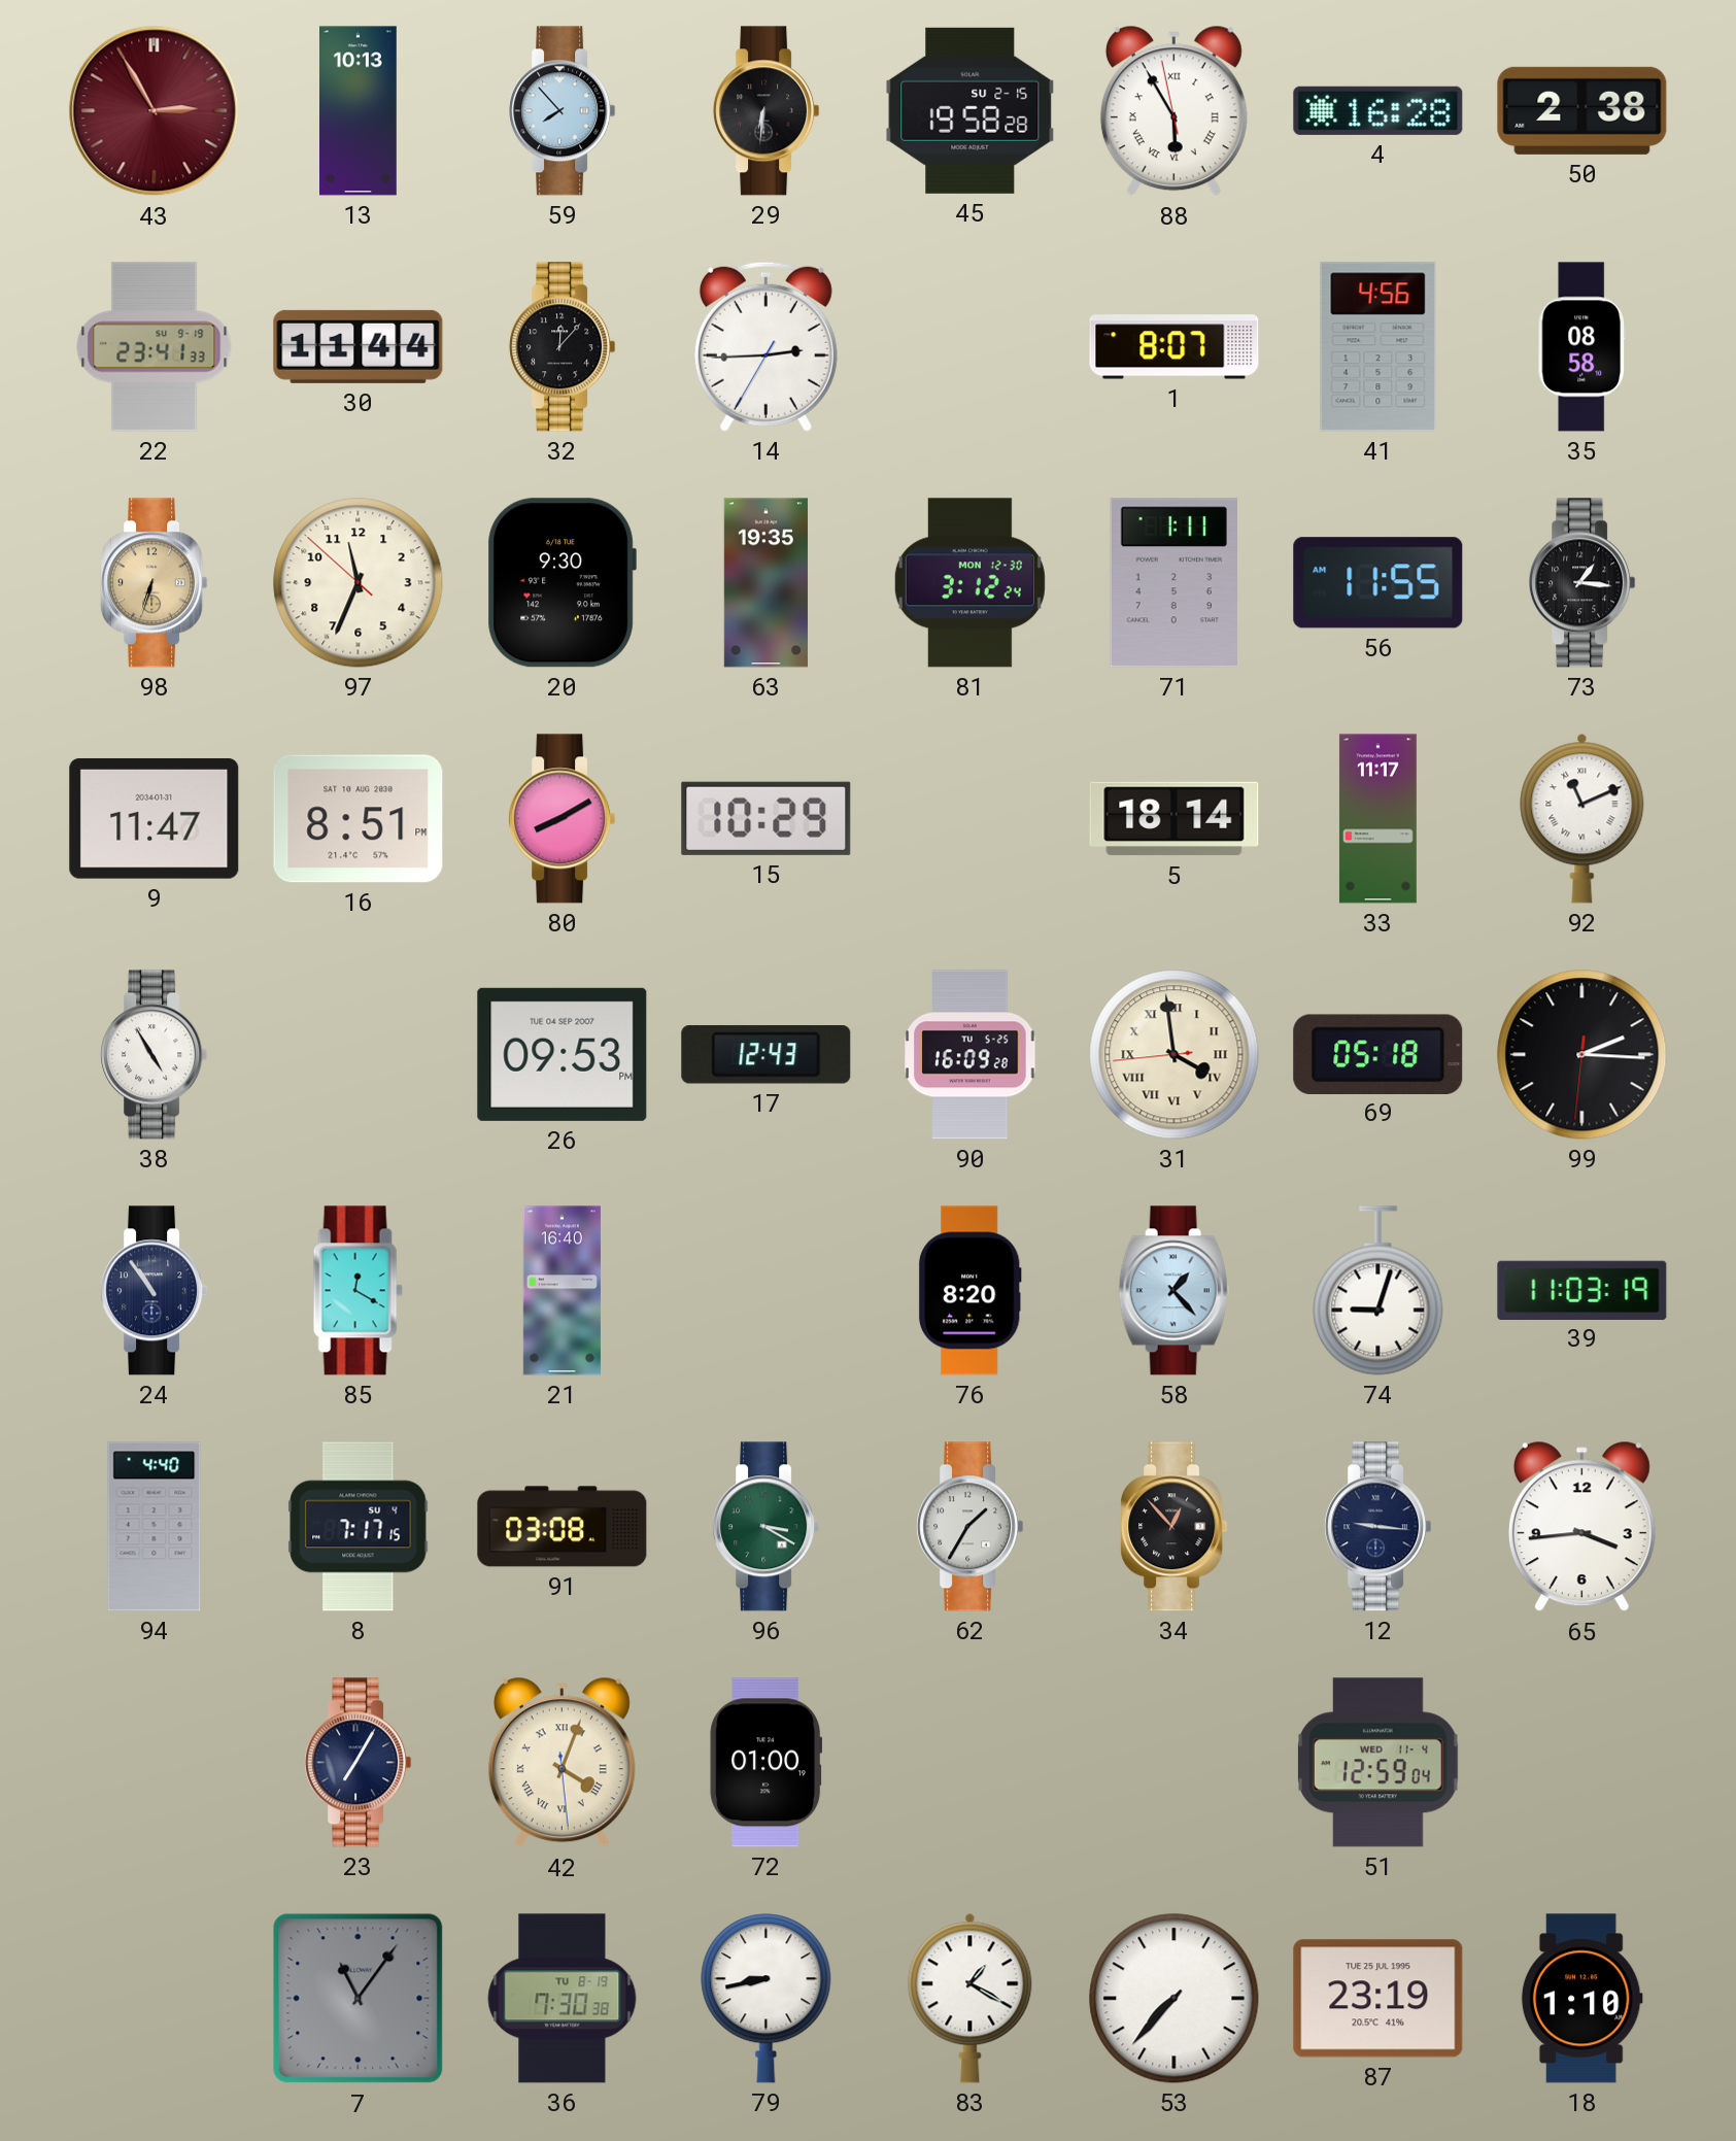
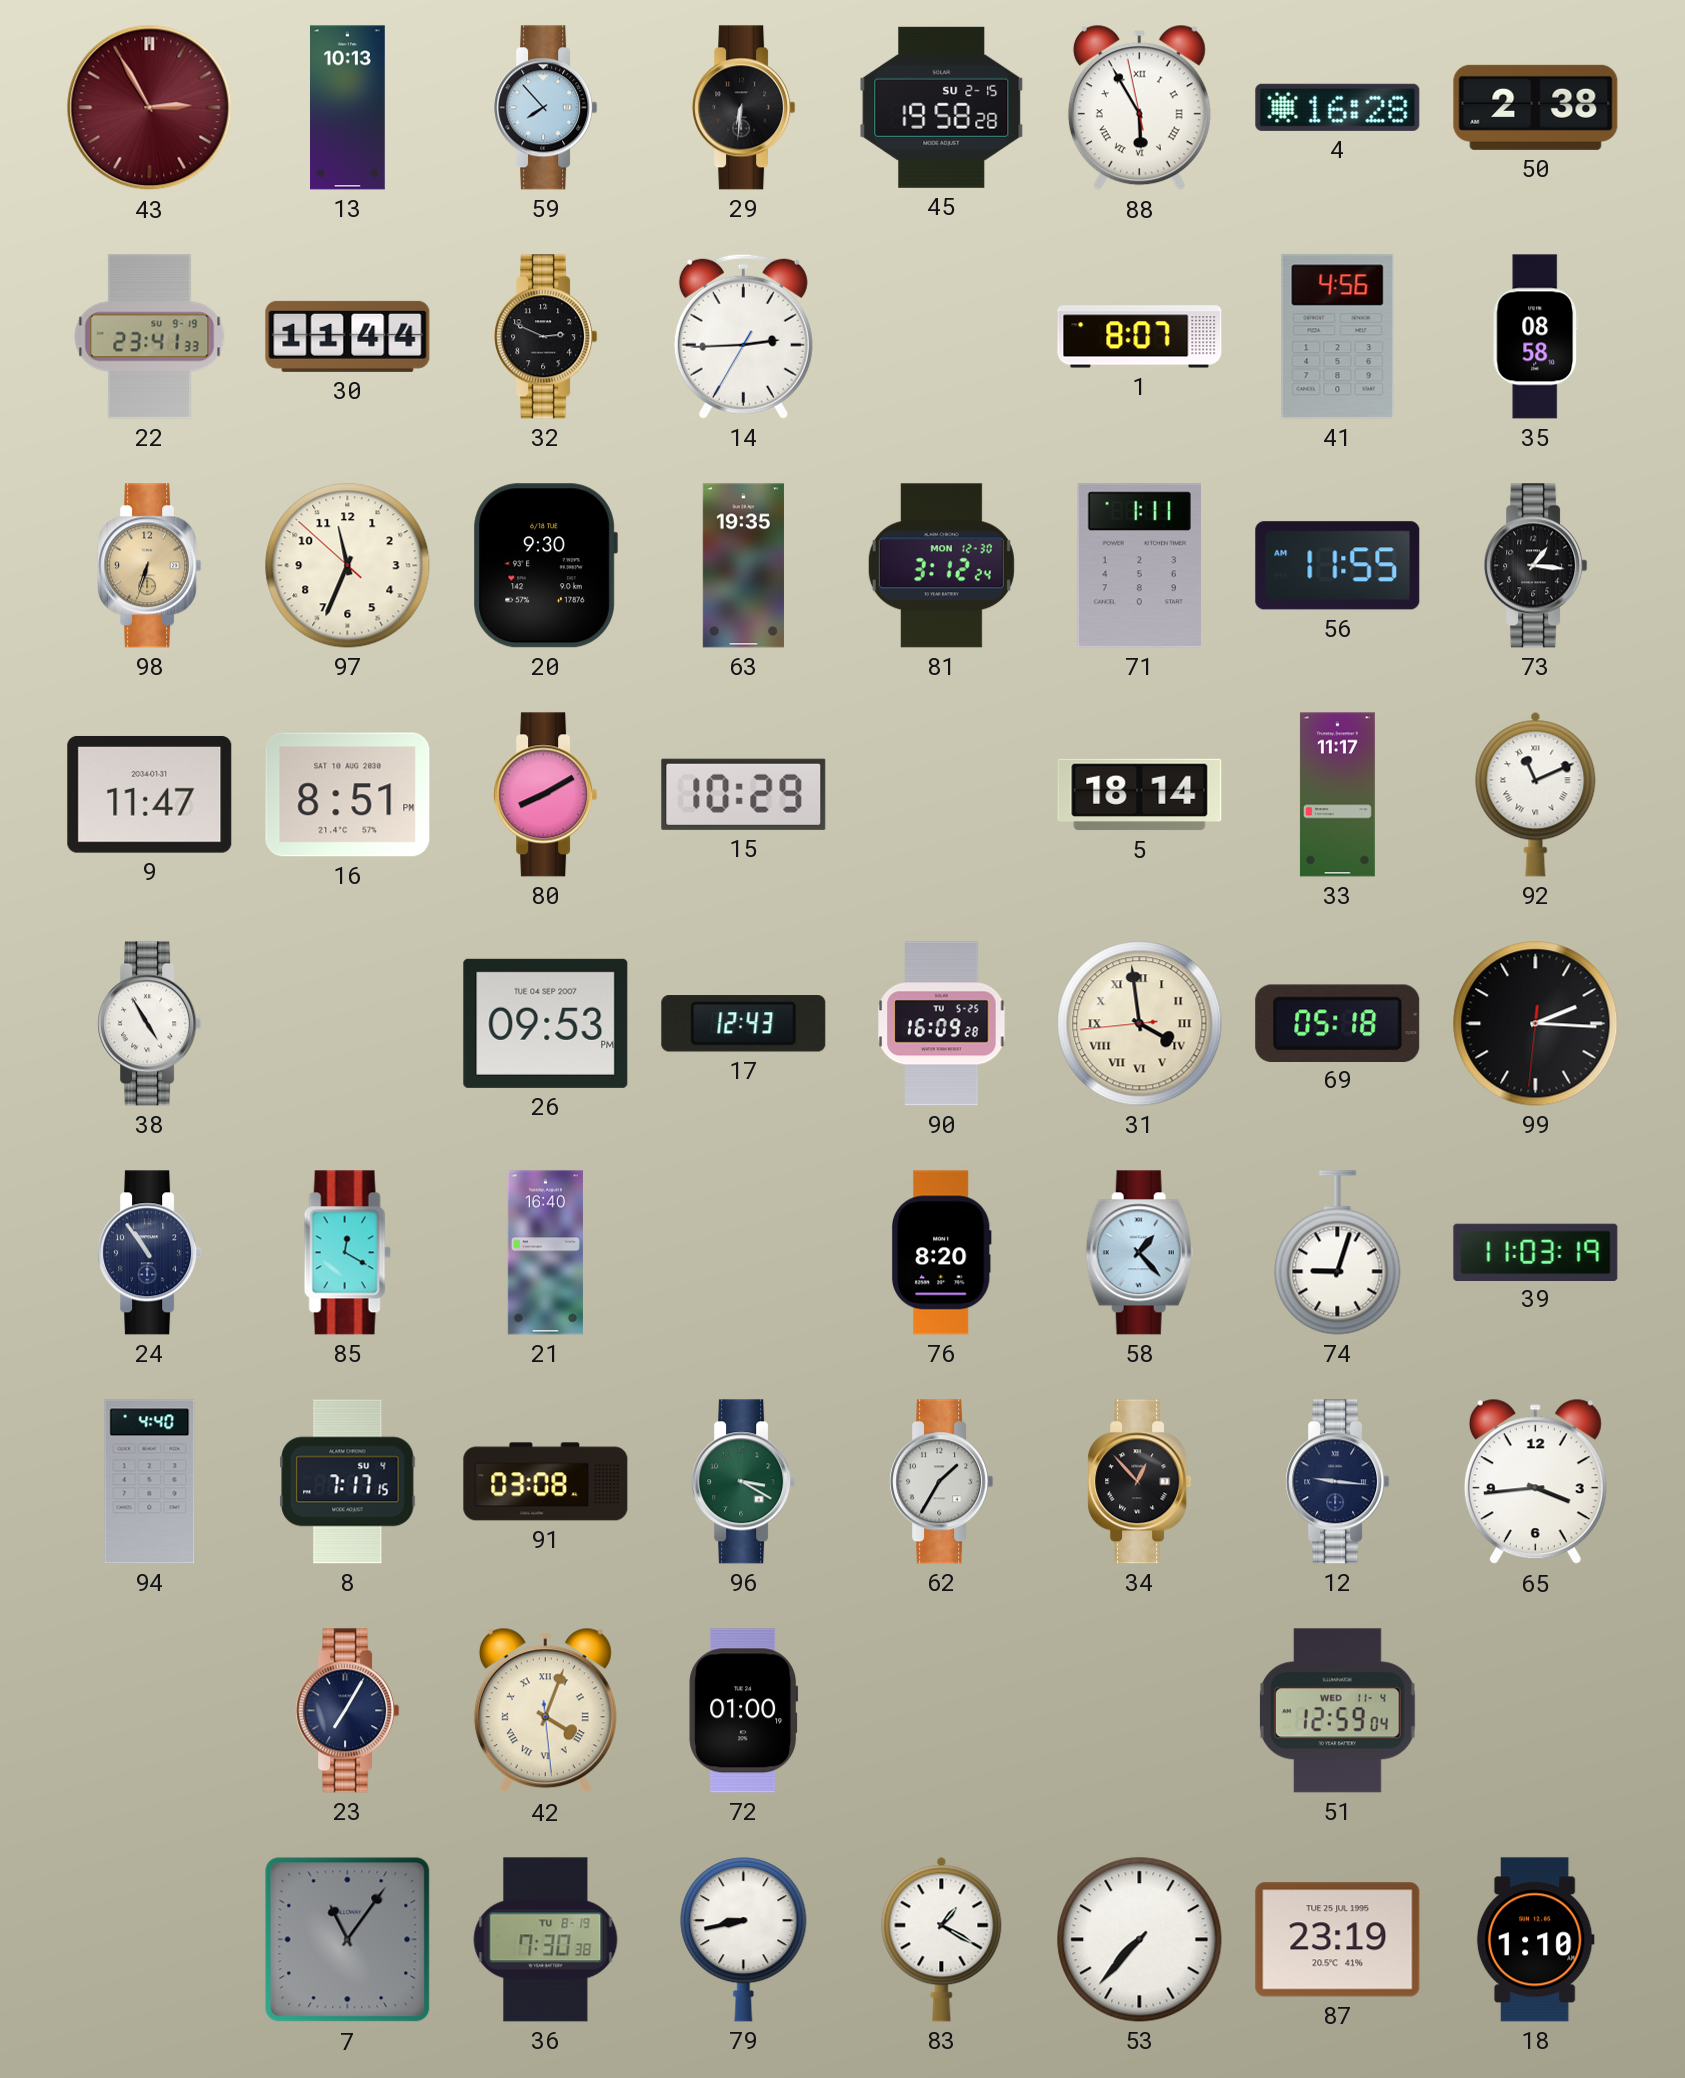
32: 12:07 -> 2:49
